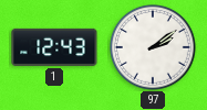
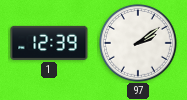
1: 12:43 -> 12:39
